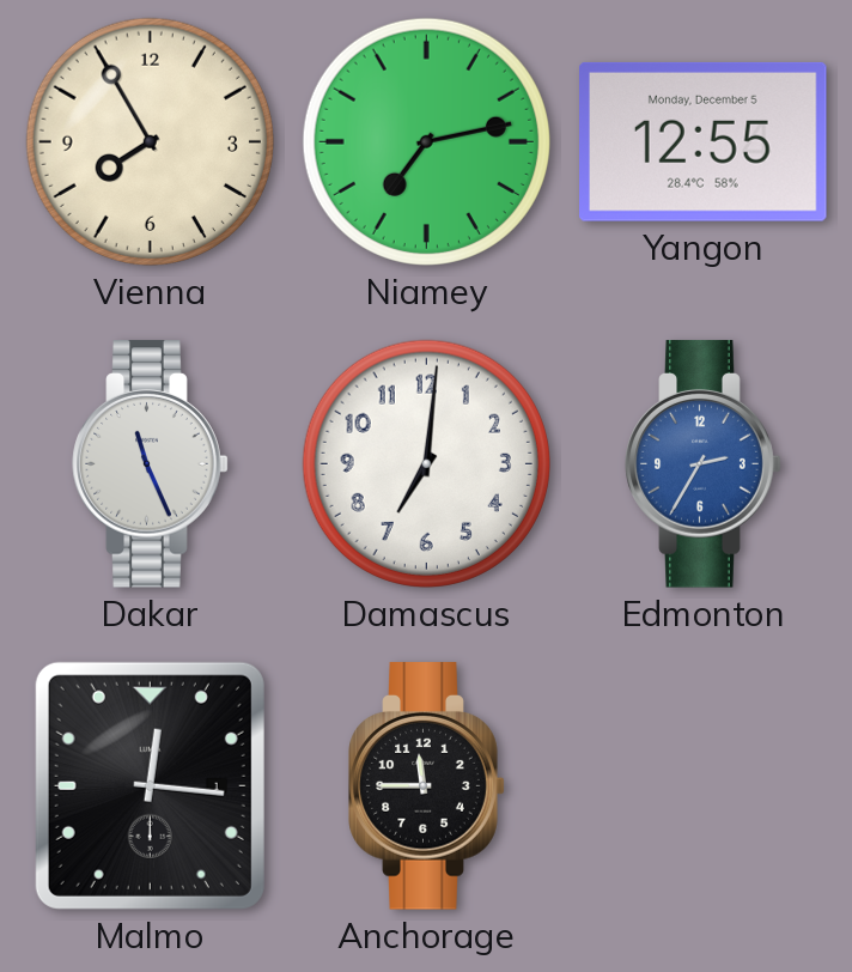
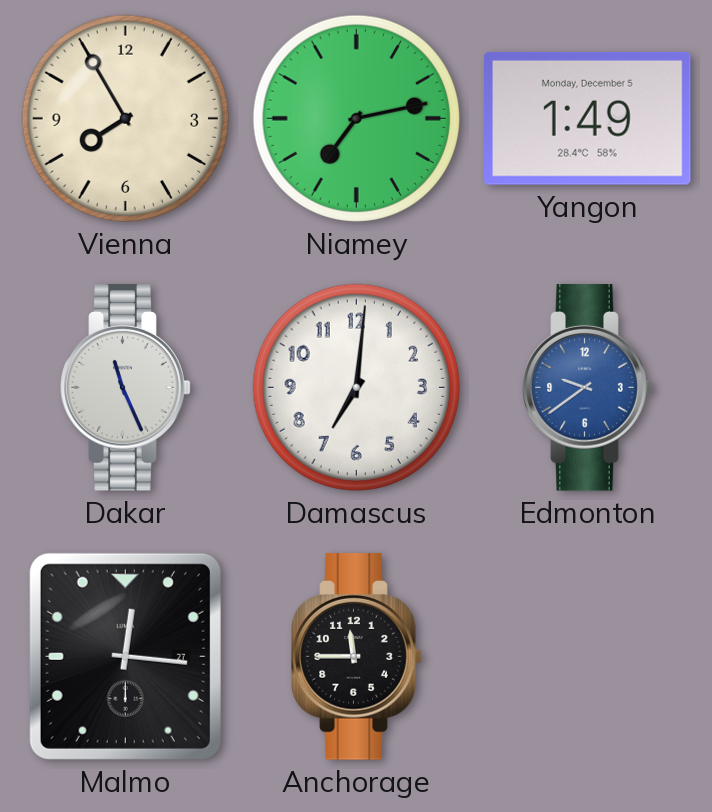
Yangon: 12:55 -> 1:49
Edmonton: 2:35 -> 9:39
Malmo date: 1 -> 27
